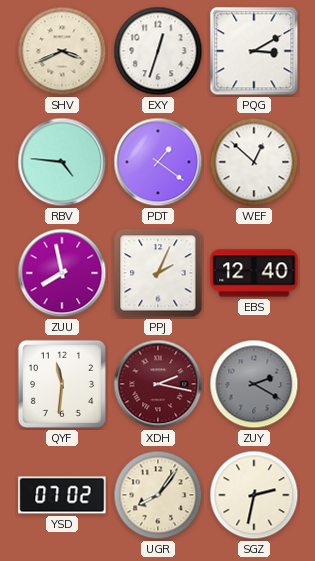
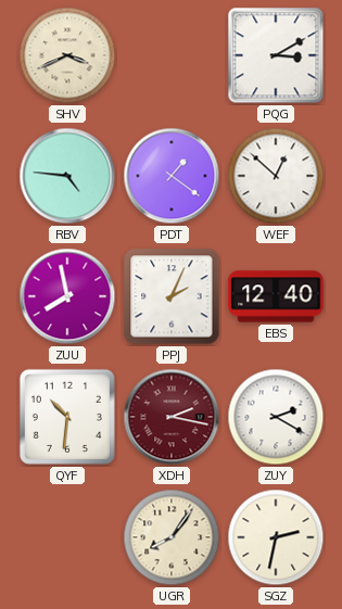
EXY: 12:33 -> none
QYF: 11:31 -> 10:31
ZUY dial: grey -> white
YSD: 07:02 -> none
